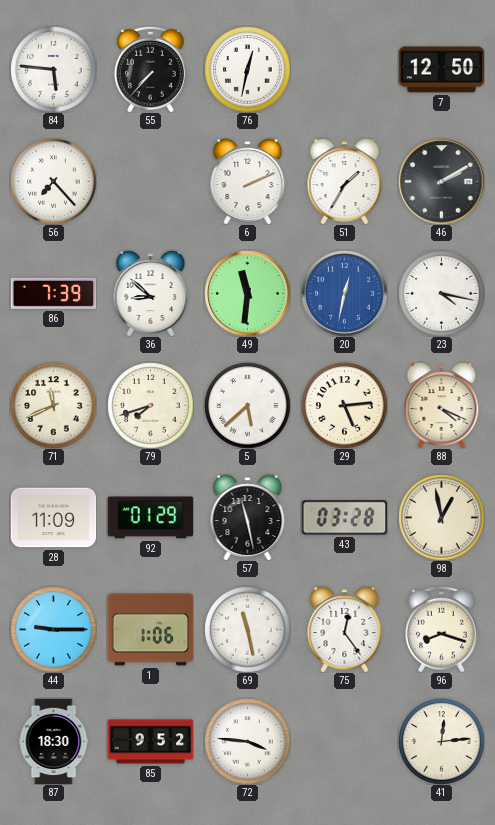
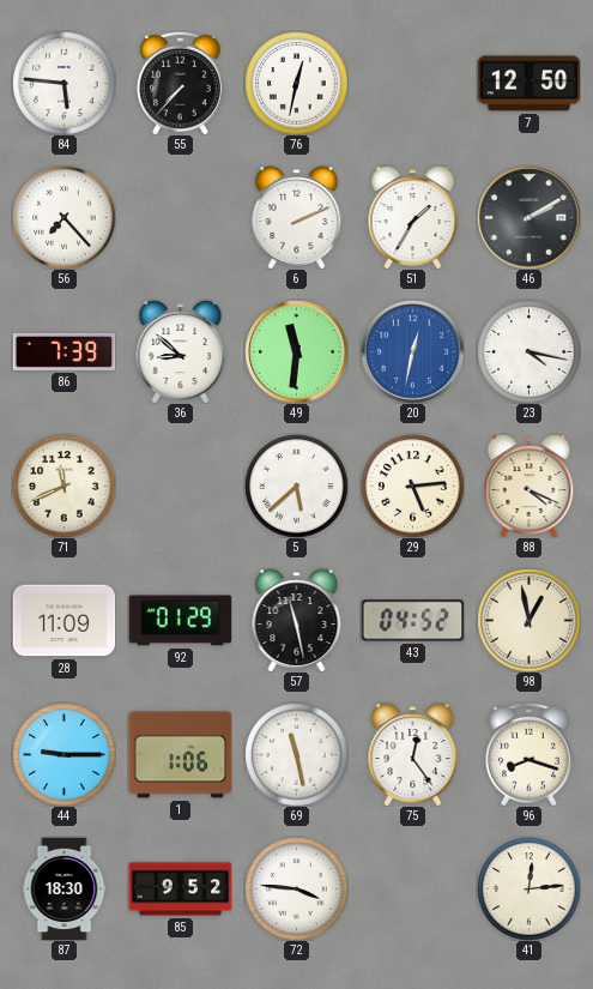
79: 7:42 -> none
43: 03:28 -> 04:52
